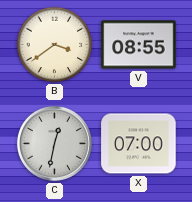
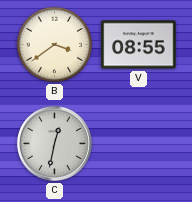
X: 07:00 -> none
